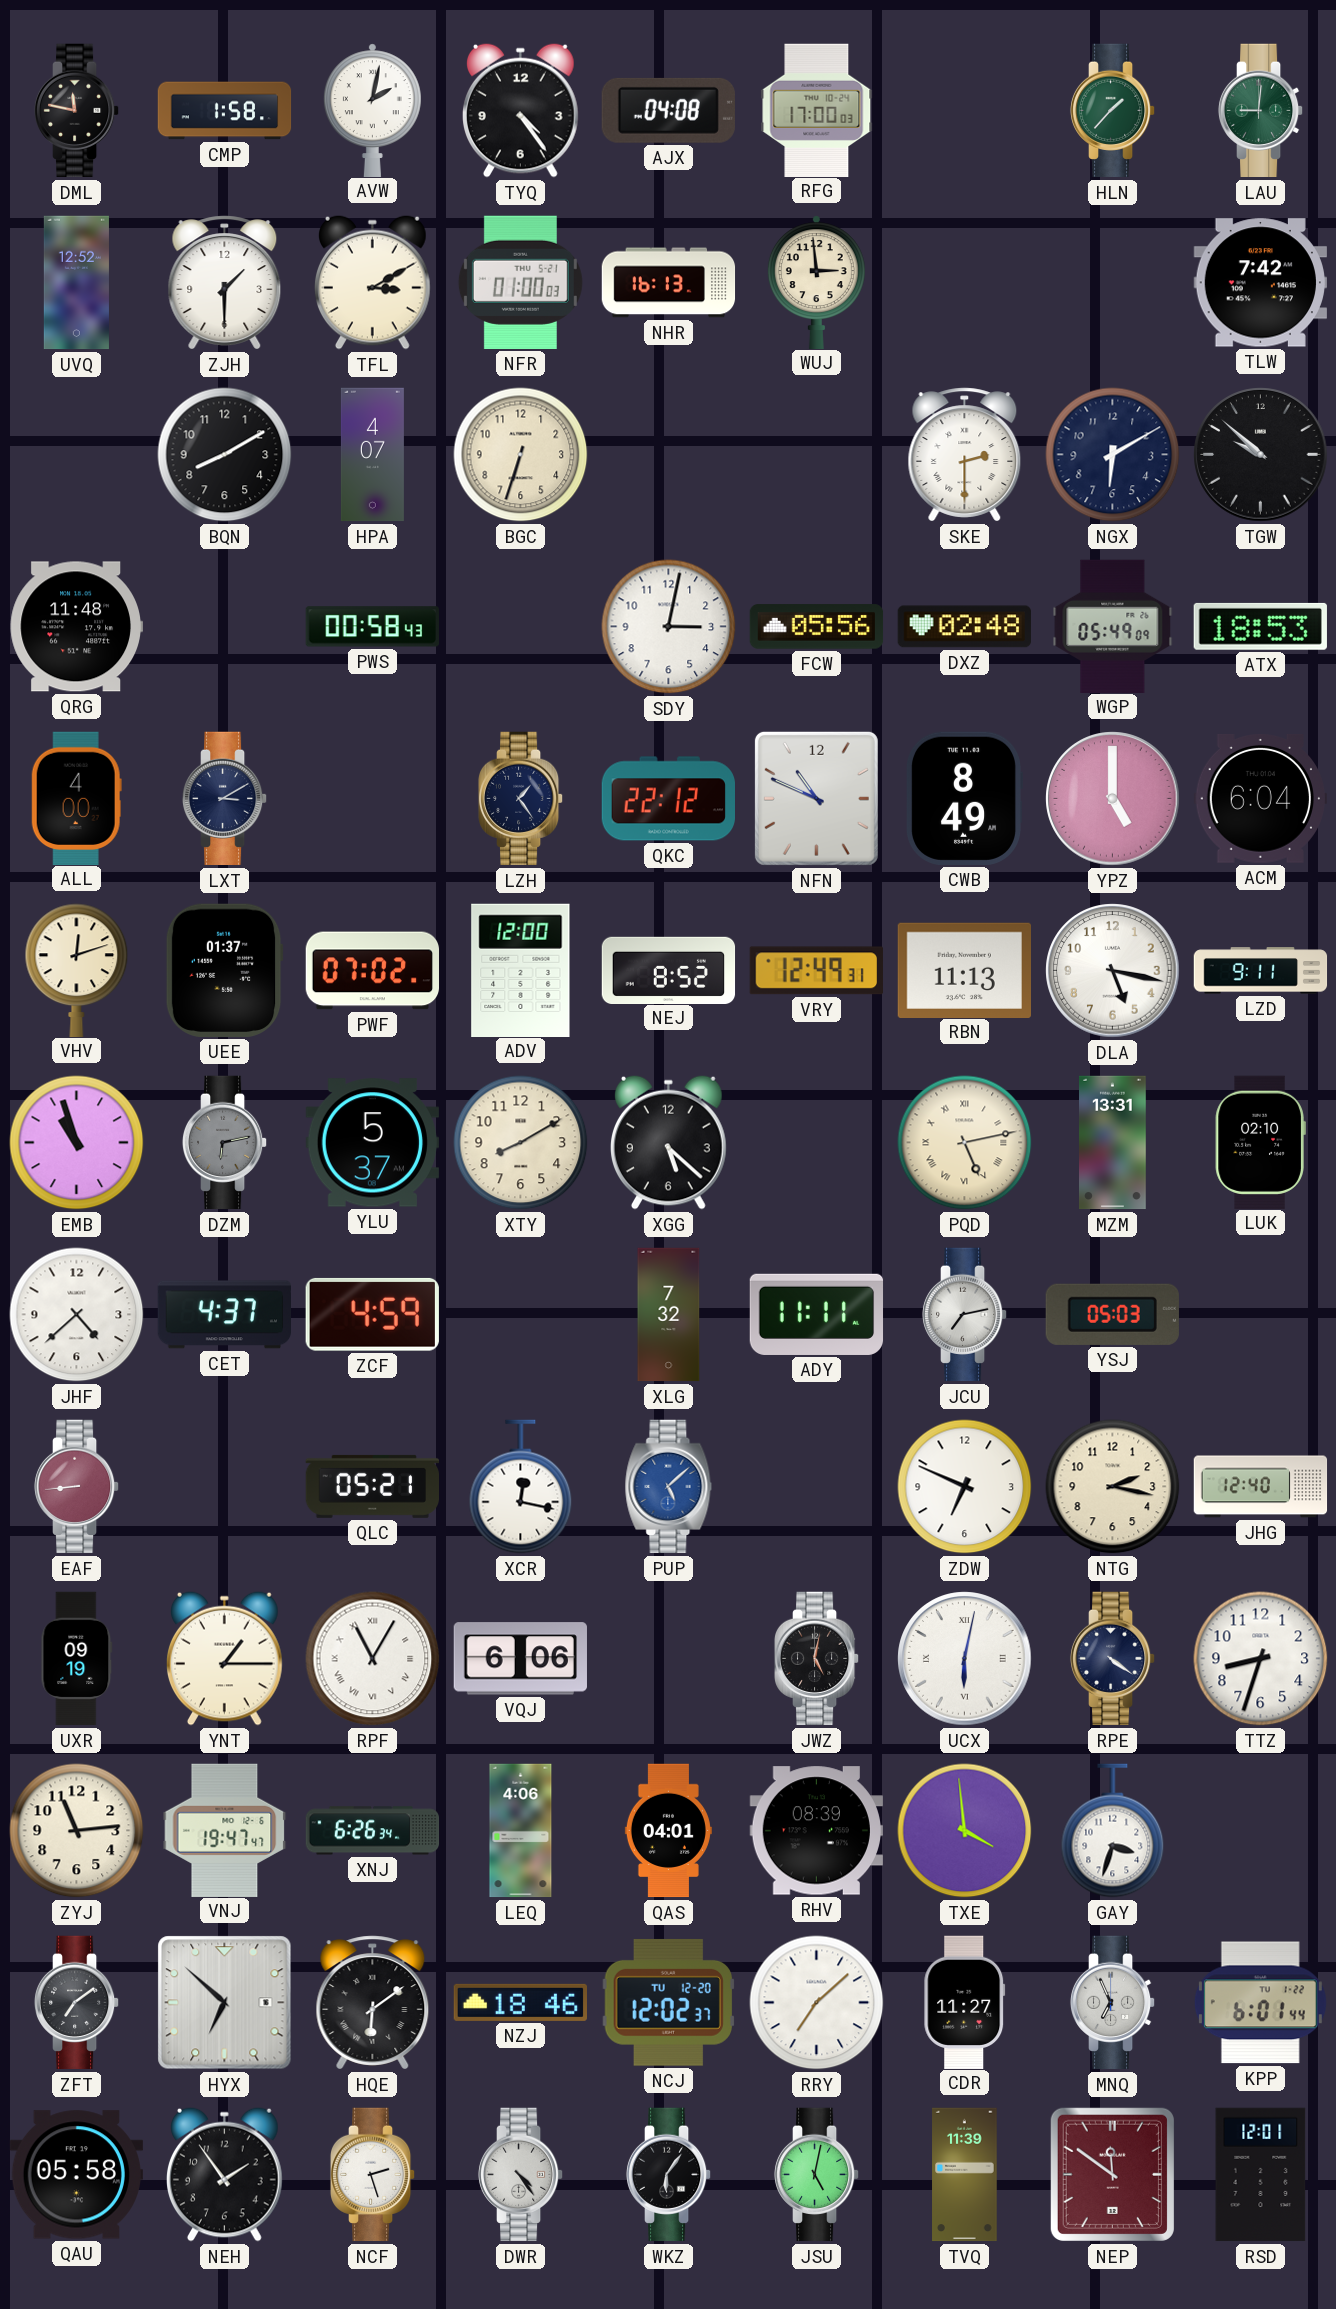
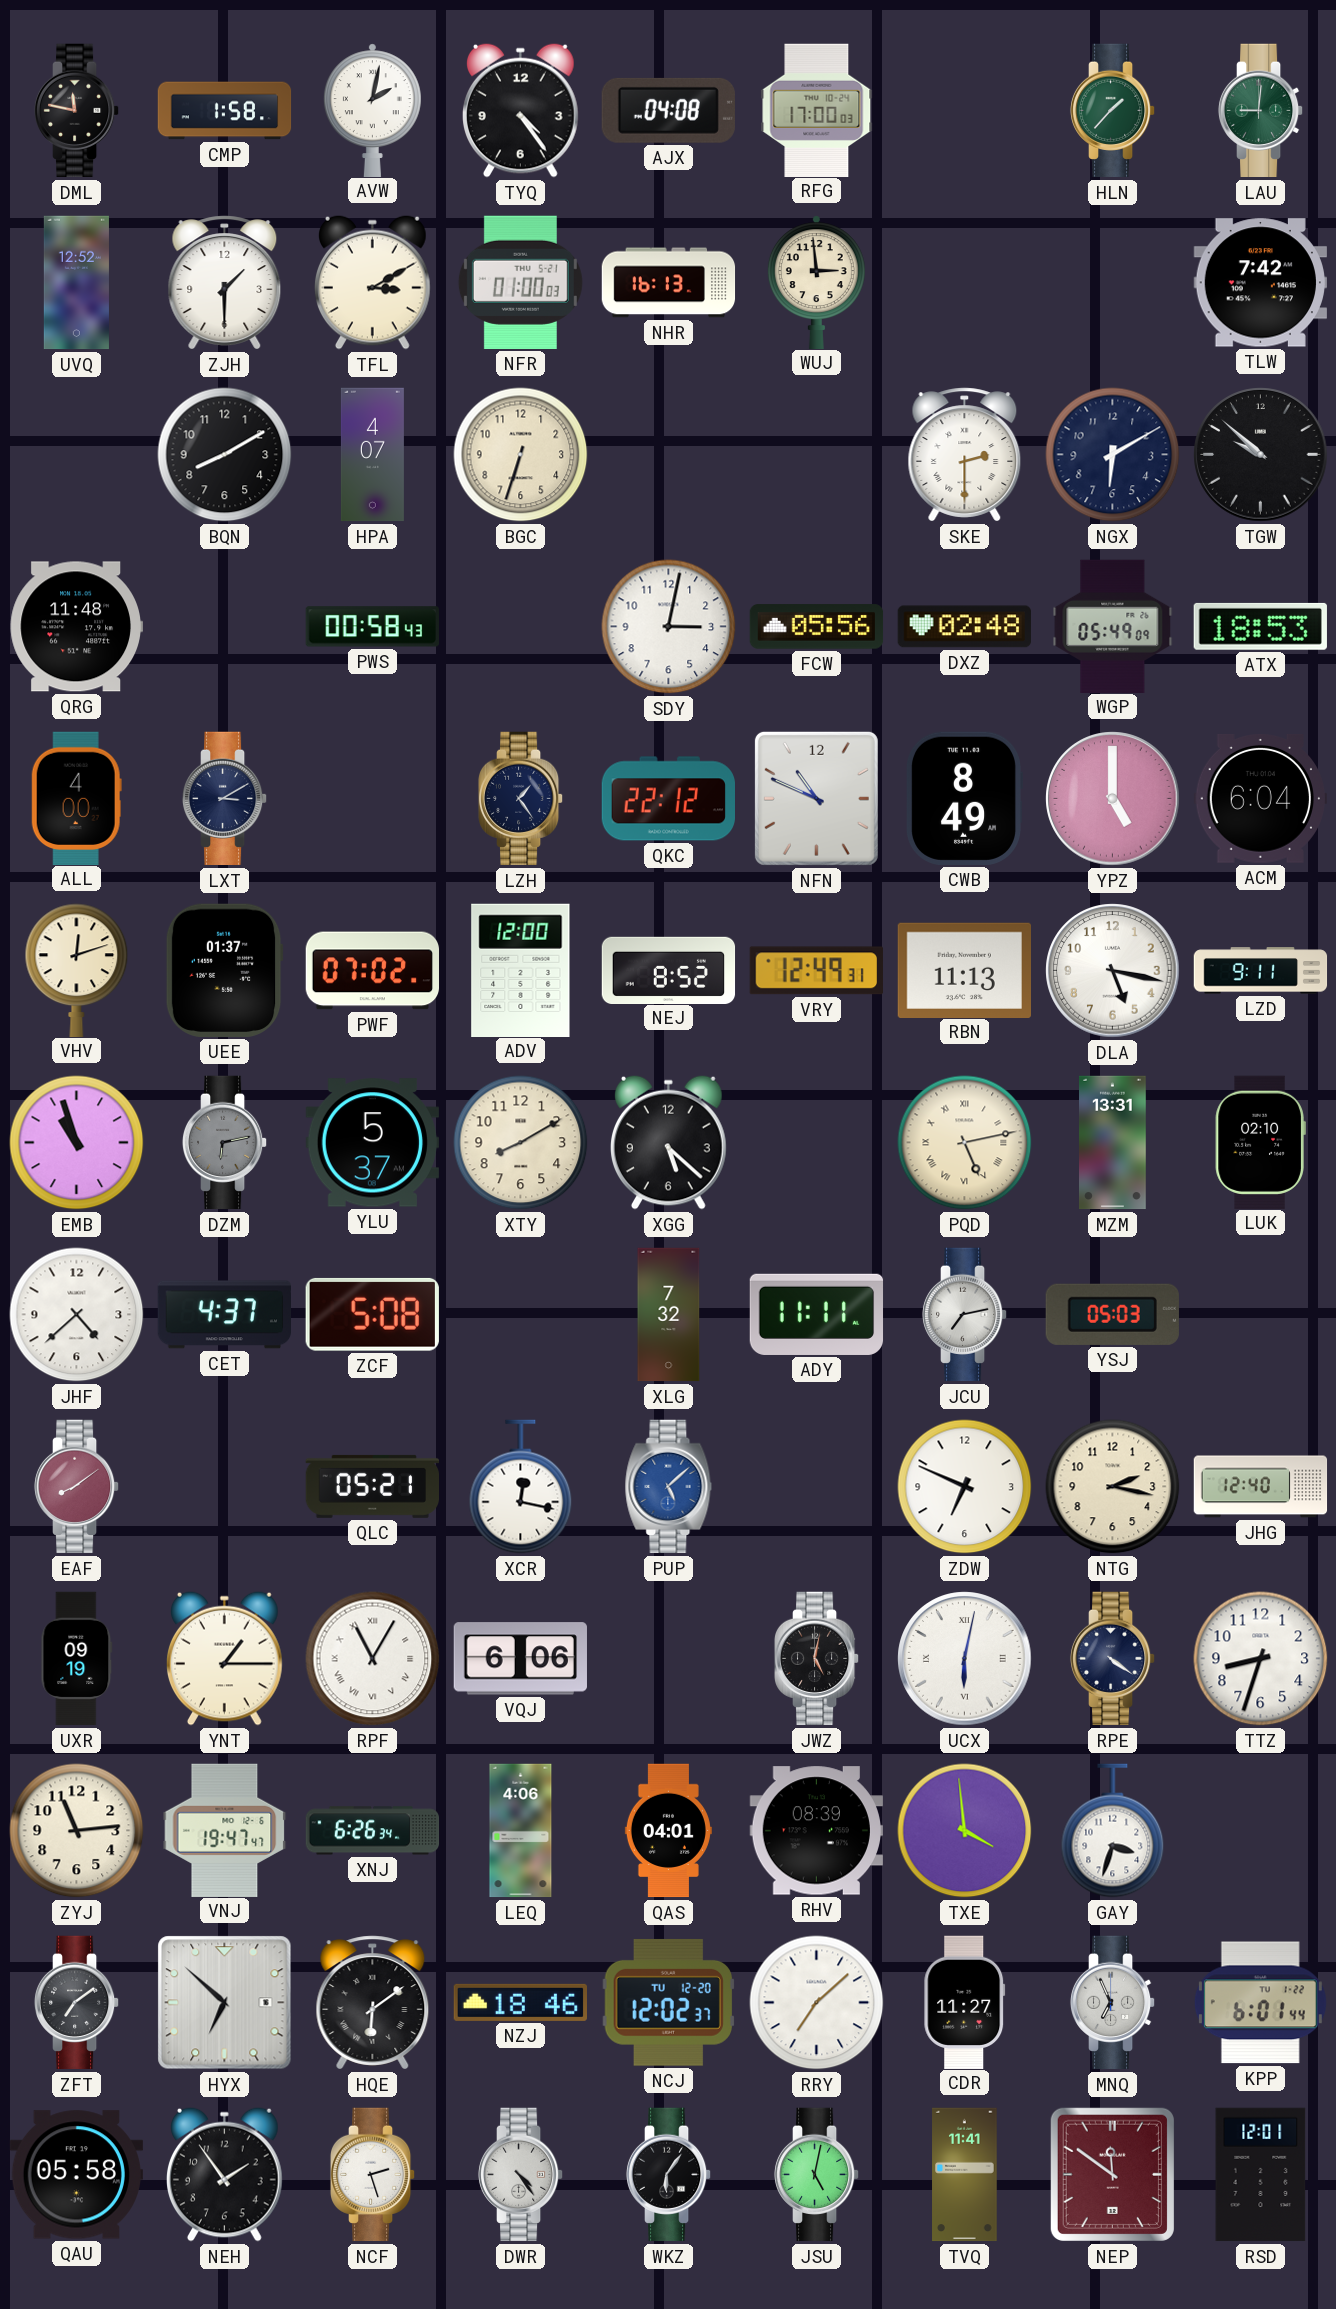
ZCF: 4:59 -> 5:08
EAF: 8:44 -> 8:09
TVQ: 11:39 -> 11:41
